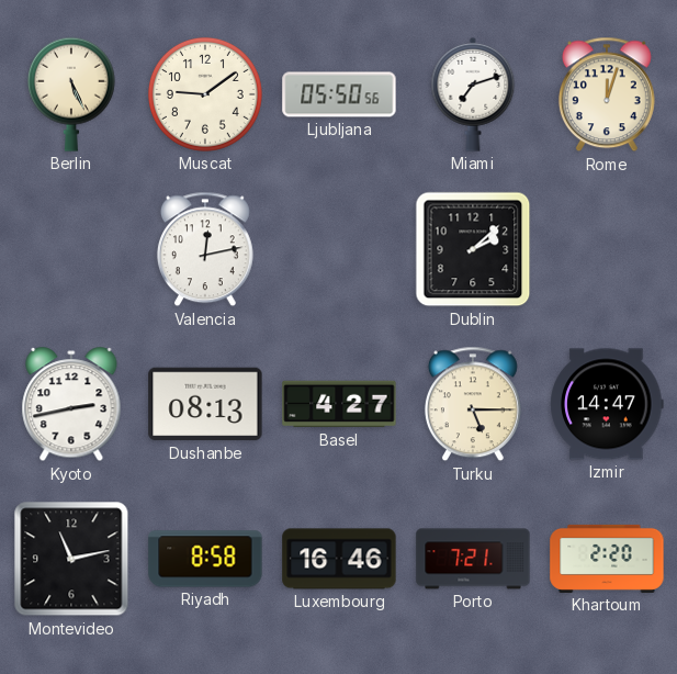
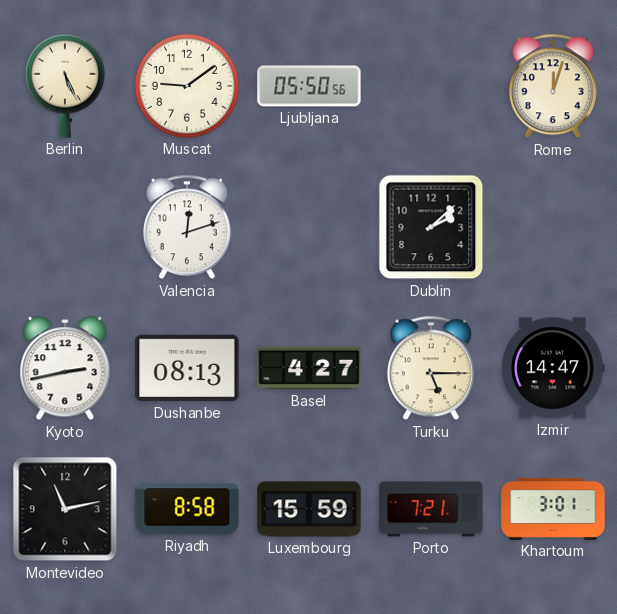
Miami: 7:12 -> none
Valencia: 12:13 -> 12:12
Luxembourg: 16:46 -> 15:59
Khartoum: 2:20 -> 3:01
